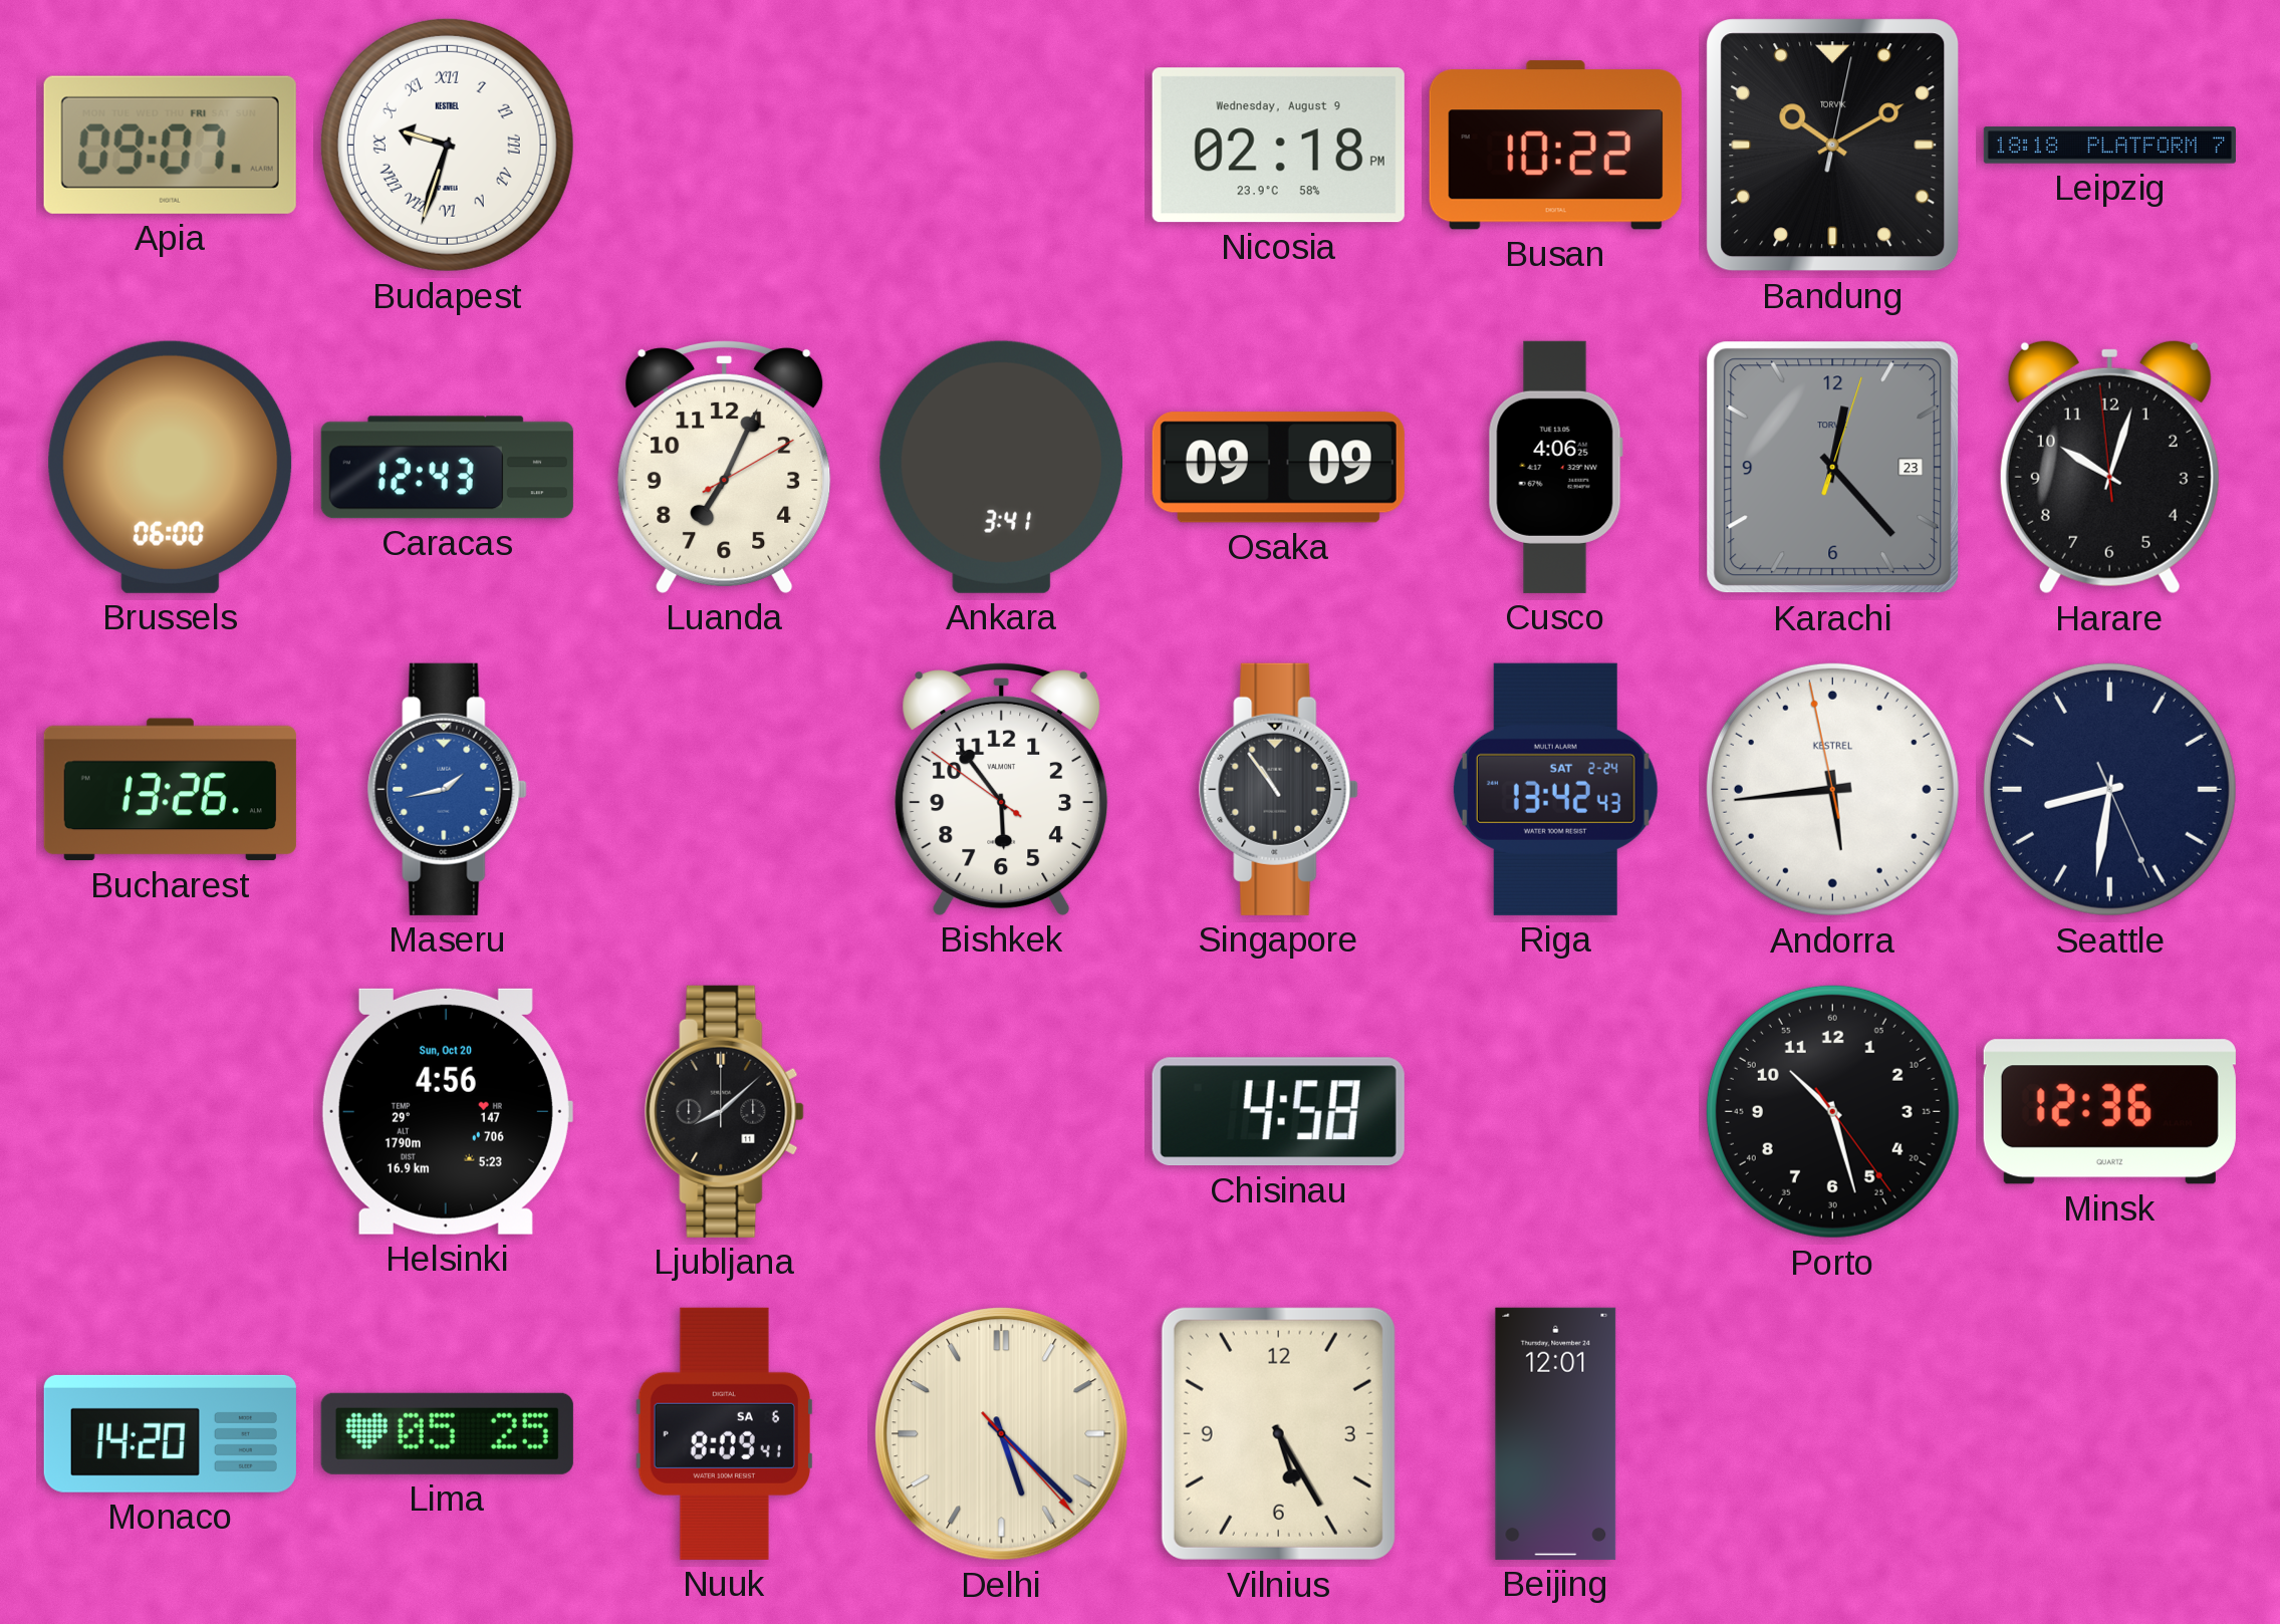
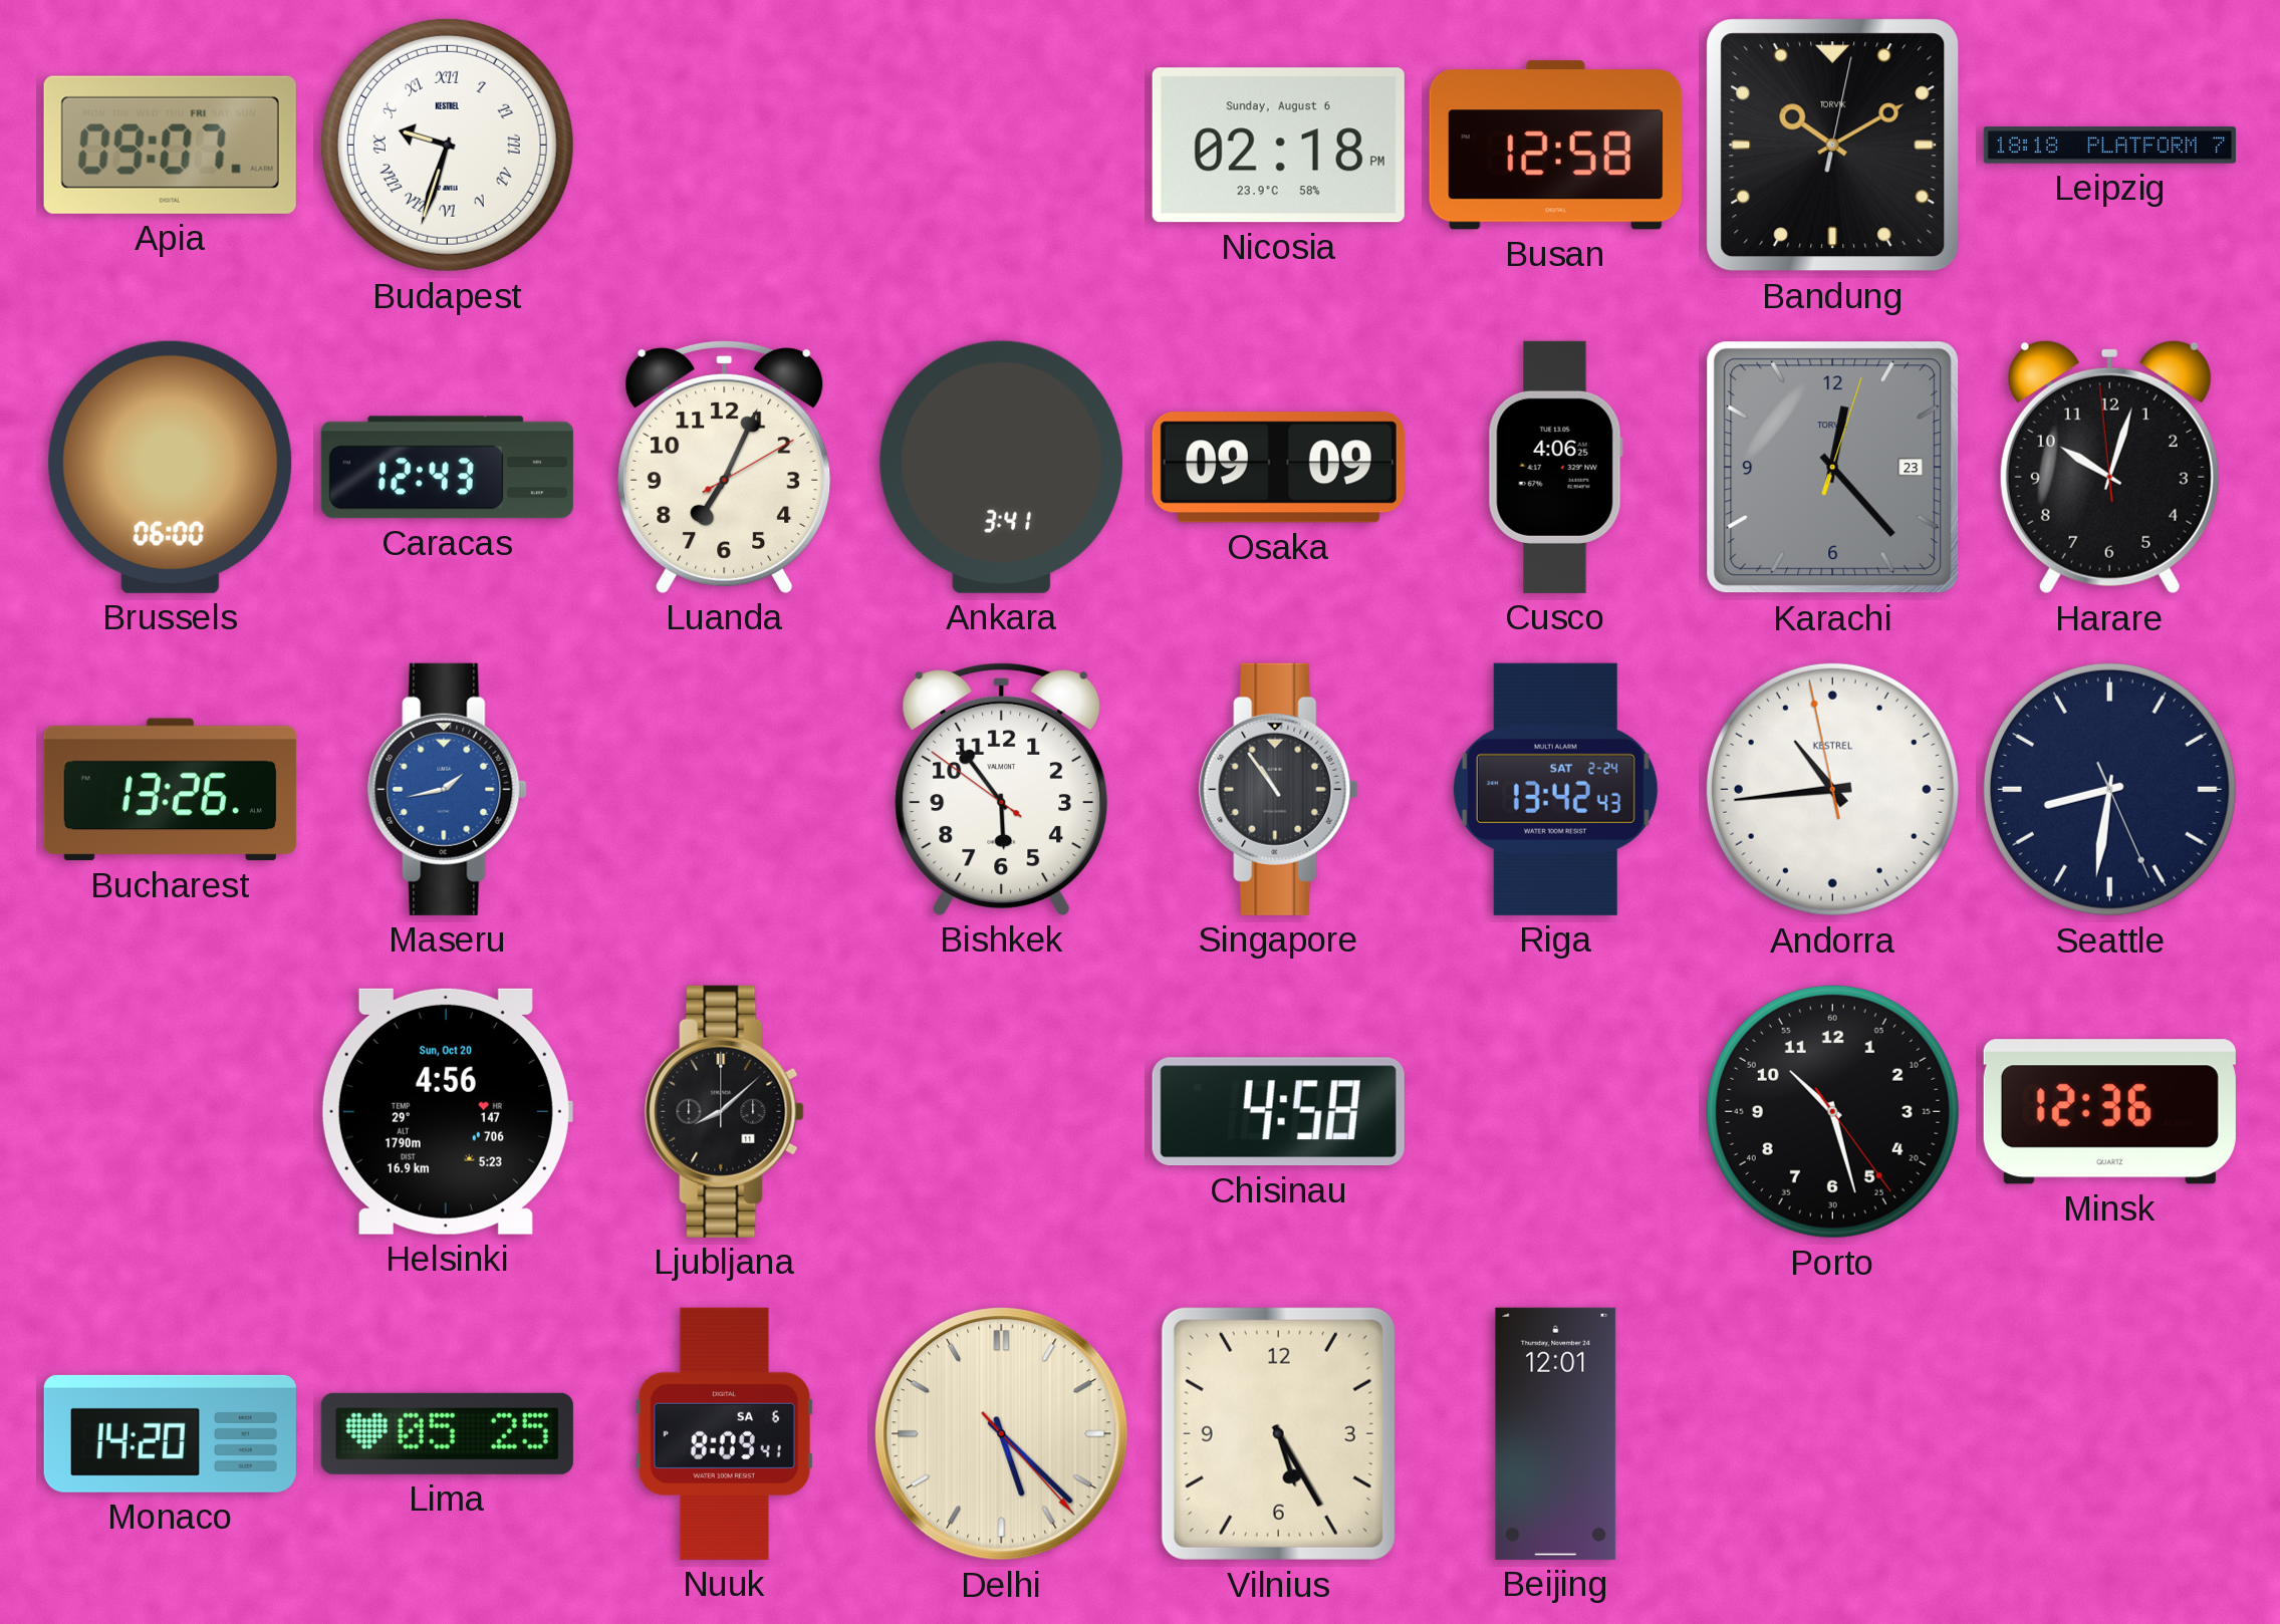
Nicosia date: Wednesday, August 9 -> Sunday, August 6
Busan: 10:22 -> 12:58
Andorra: 5:43 -> 10:43
